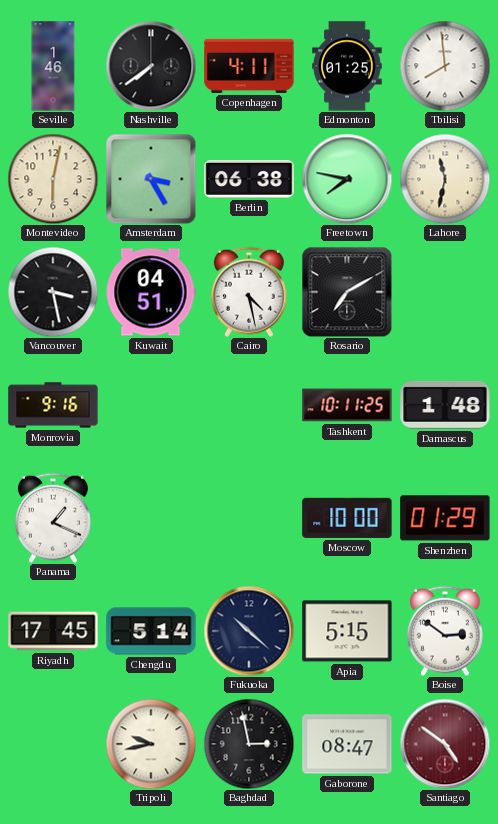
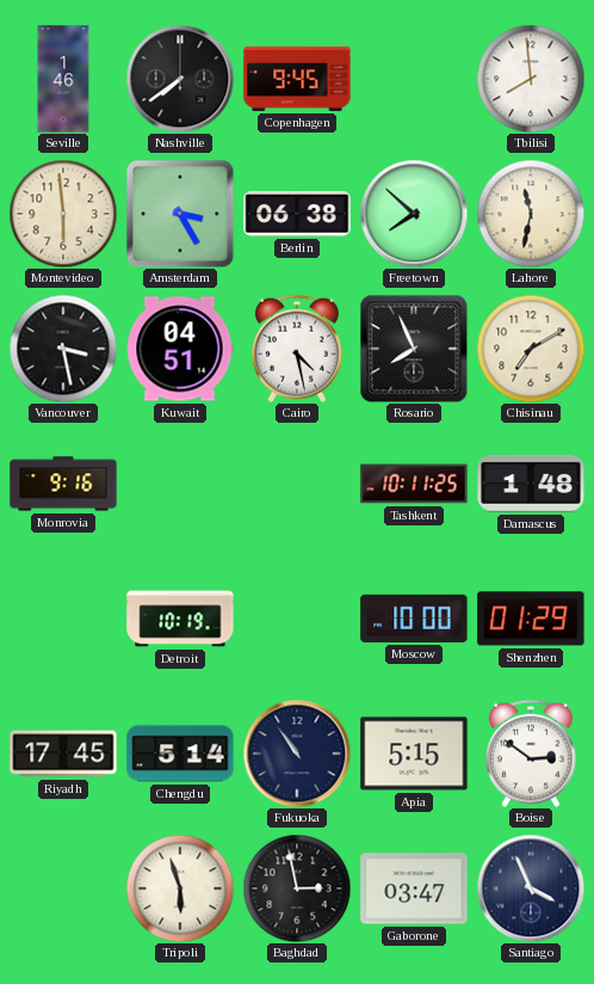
Copenhagen: 4:11 -> 9:45
Edmonton: 01:25 -> none
Montevideo: 6:02 -> 5:59
Freetown: 7:47 -> 7:52
Rosario: 7:10 -> 7:56
Chisinau: none -> 7:10
Panama: 1:19 -> none
Detroit: none -> 10:19
Fukuoka: 10:22 -> 10:54
Tripoli: 9:43 -> 5:57
Gaborone: 08:47 -> 03:47
Santiago: 4:51 -> 3:56
Santiago dial: burgundy -> navy
